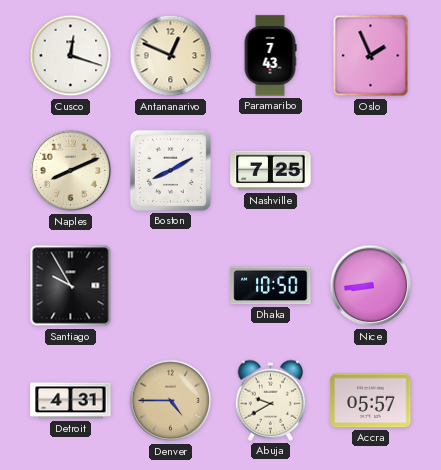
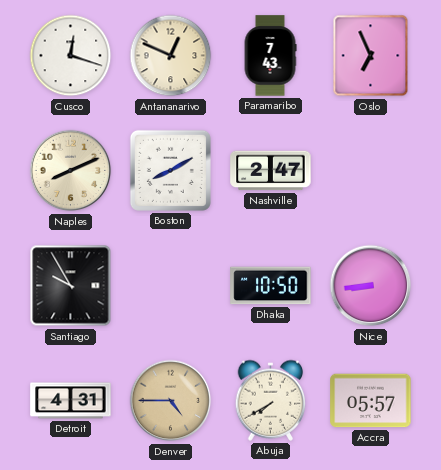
Oslo: 1:56 -> 6:56
Nashville: 7:25 -> 2:47
Abuja: 9:40 -> 7:40
